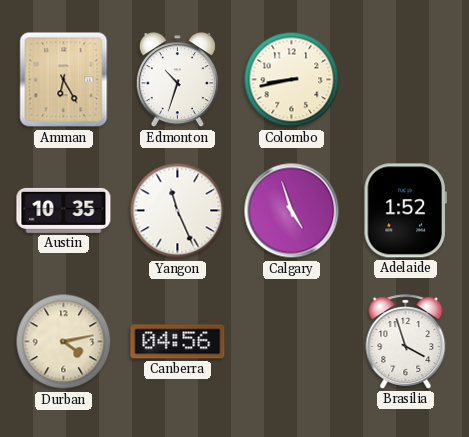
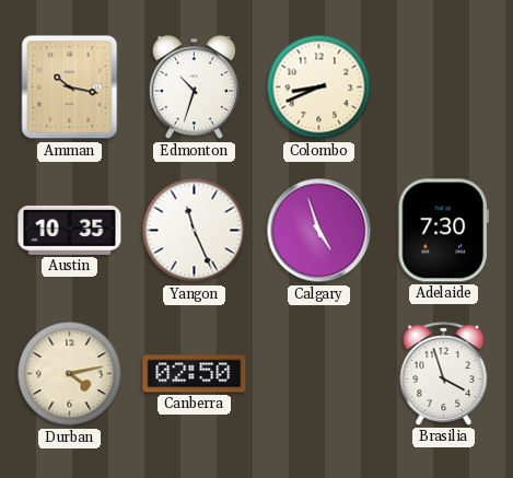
Amman: 6:25 -> 10:17
Colombo: 8:43 -> 8:41
Adelaide: 1:52 -> 7:30
Canberra: 04:56 -> 02:50
